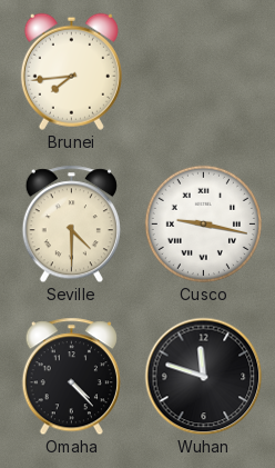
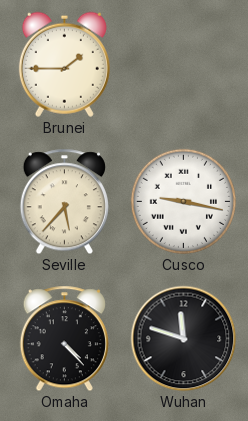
Brunei: 7:44 -> 1:45
Seville: 4:30 -> 5:37
